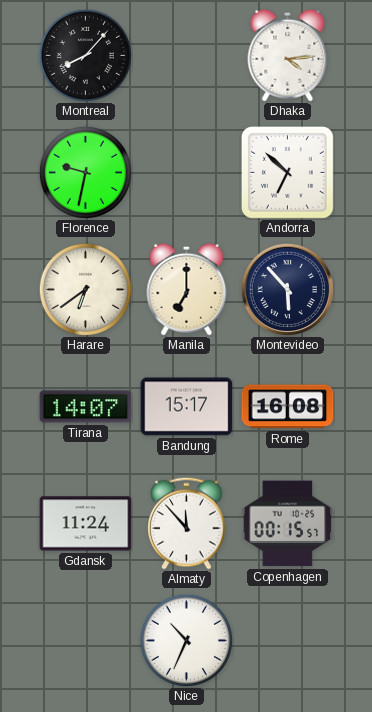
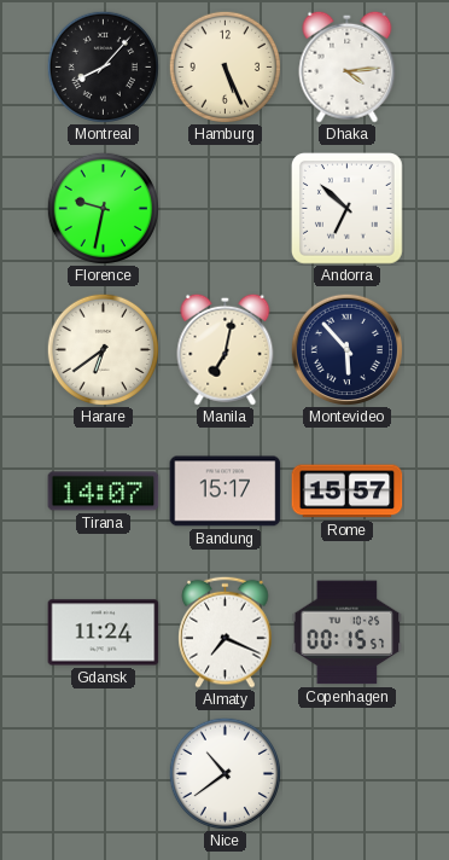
Hamburg: none -> 5:26
Manila: 7:00 -> 7:02
Rome: 16:08 -> 15:57
Almaty: 11:53 -> 7:19
Nice: 10:34 -> 10:39
